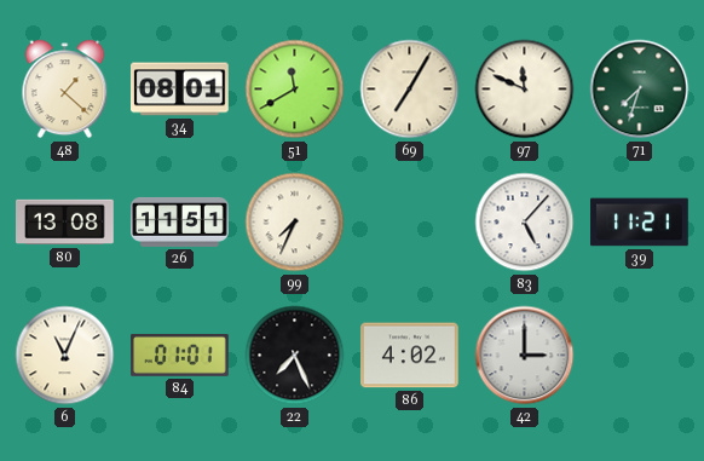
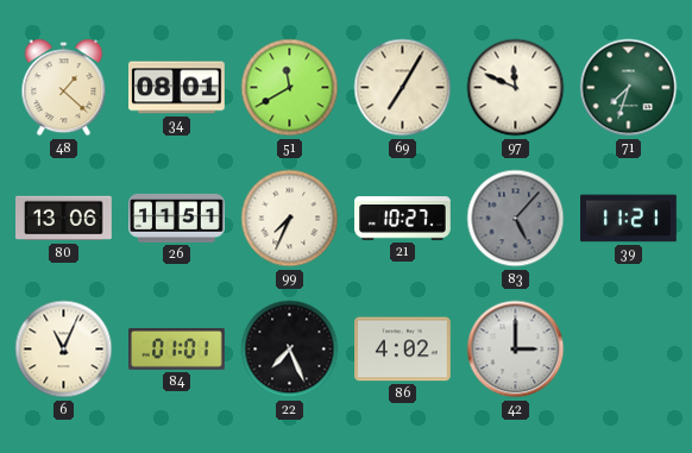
80: 13:08 -> 13:06
21: none -> 10:27
83 dial: white -> grey
